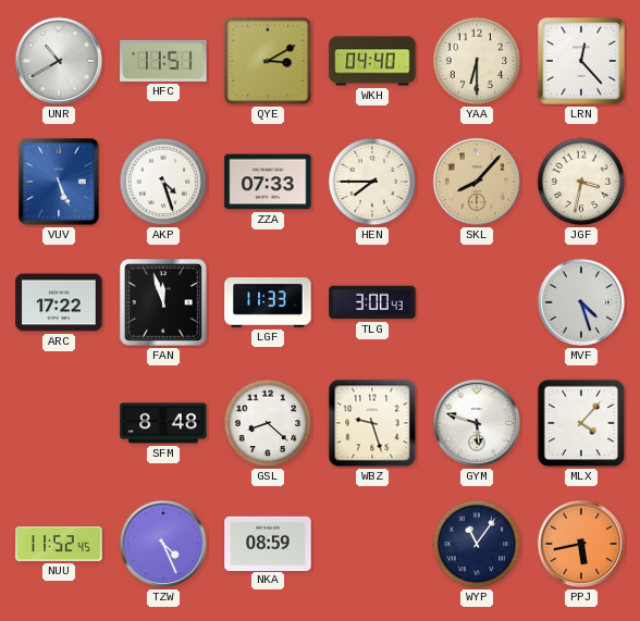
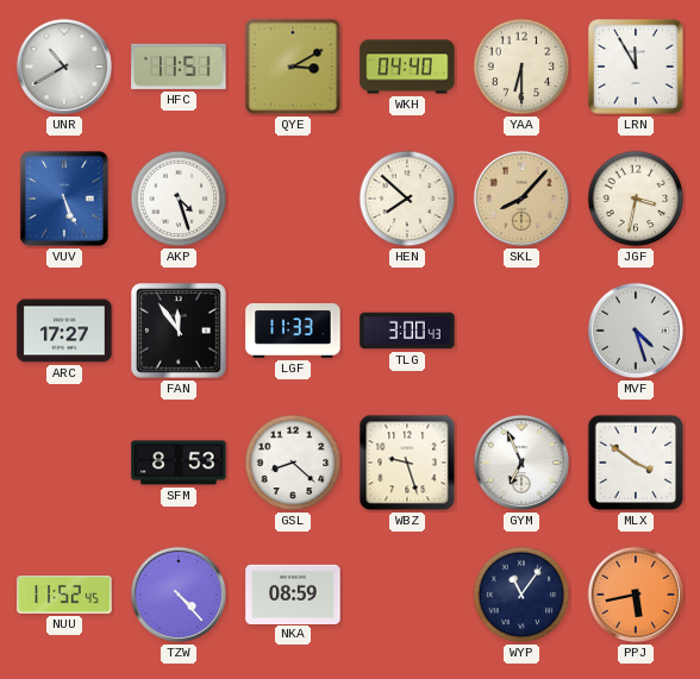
LRN: 12:23 -> 11:55
ZZA: 07:33 -> none
HEN: 7:45 -> 7:52
ARC: 17:22 -> 17:27
FAN: 11:57 -> 11:54
SFM: 8:48 -> 8:53
GYM: 5:48 -> 6:56
MLX: 4:07 -> 3:51
TZW: 4:26 -> 4:23
